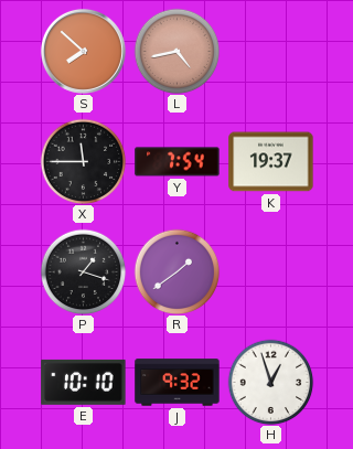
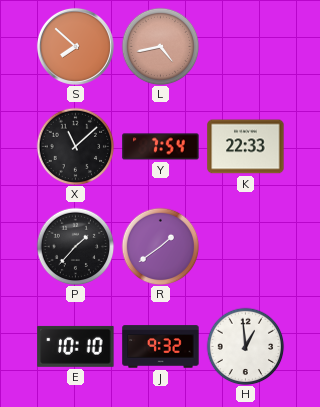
X: 11:45 -> 11:08
K: 19:37 -> 22:33
P: 1:18 -> 1:37
H: 12:57 -> 12:59
